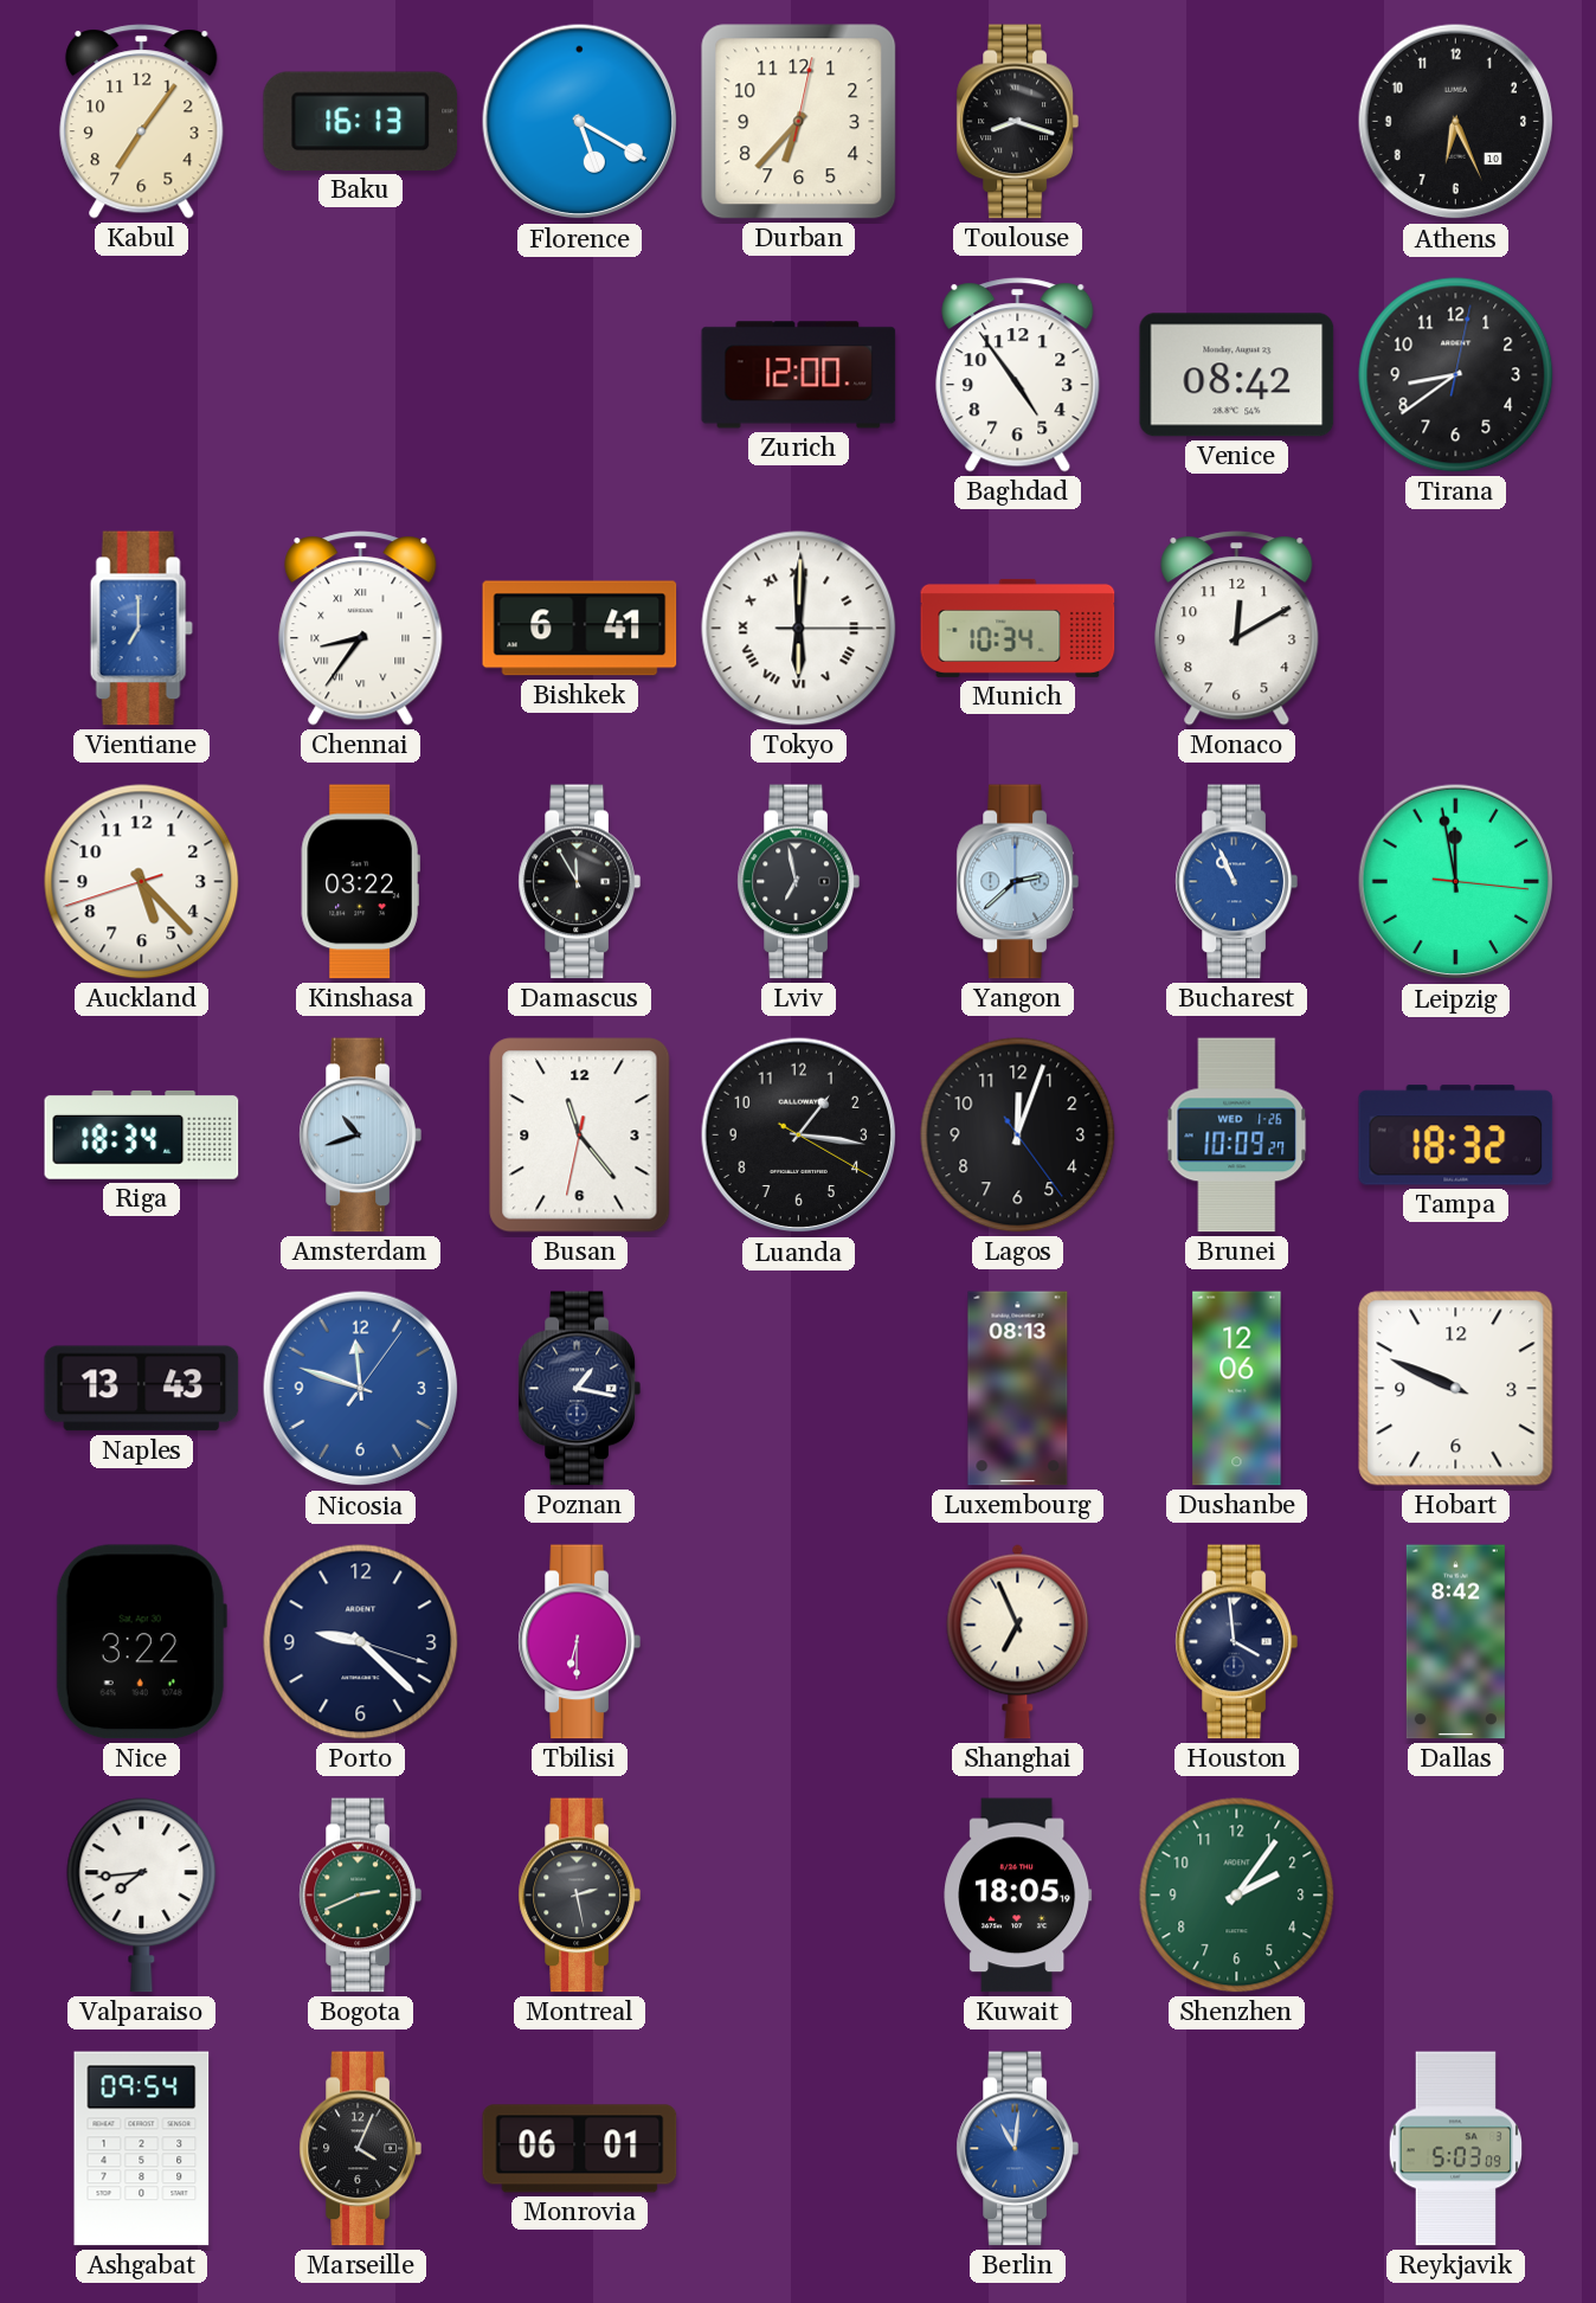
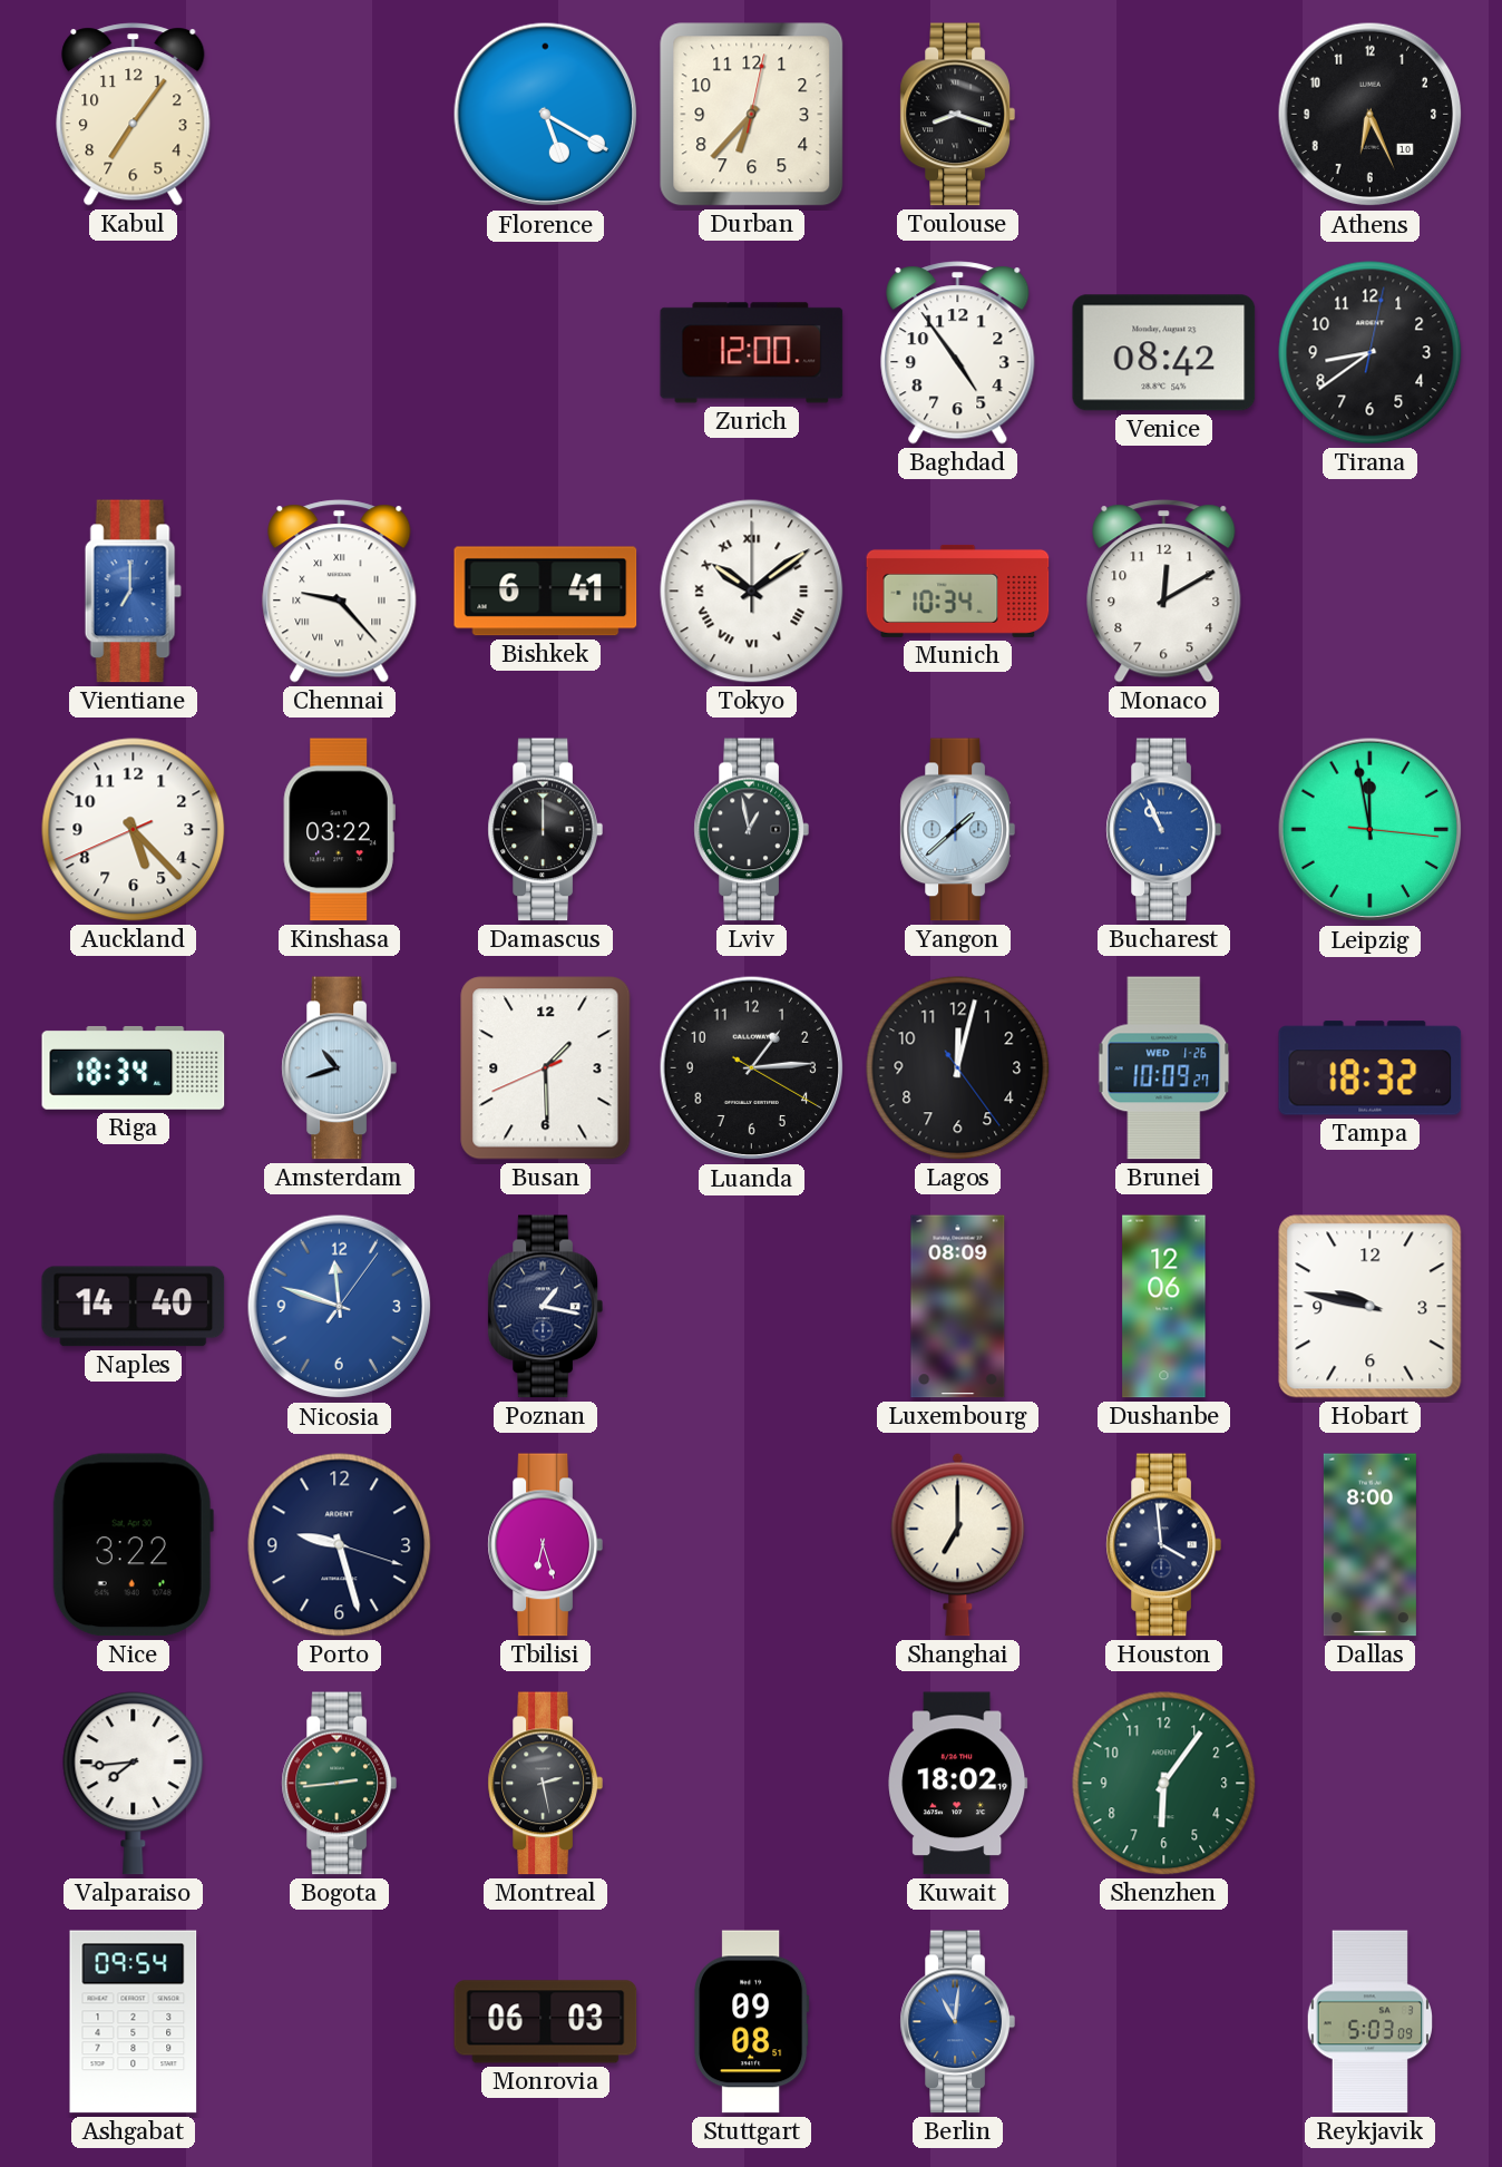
Baku: 16:13 -> none
Chennai: 8:36 -> 9:23
Tokyo: 6:00 -> 10:09
Auckland: 5:22:42 -> 5:22:41
Damascus: 11:55 -> 12:00
Lviv: 6:58 -> 12:58
Yangon: 2:38 -> 1:38
Busan: 11:23 -> 1:29
Luanda: 1:16 -> 1:14
Lagos: 12:03 -> 12:02
Naples: 13:43 -> 14:40
Luxembourg: 08:13 -> 08:09
Hobart: 9:49 -> 9:47
Porto: 9:22 -> 9:27
Tbilisi: 6:30 -> 6:27
Shanghai: 6:56 -> 7:00
Dallas: 8:42 -> 8:00
Bogota: 2:41 -> 2:44
Kuwait: 18:05 -> 18:02
Shenzhen: 2:06 -> 6:06
Marseille: 4:04 -> none
Monrovia: 06:01 -> 06:03
Stuttgart: none -> 09:08
